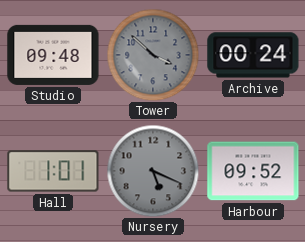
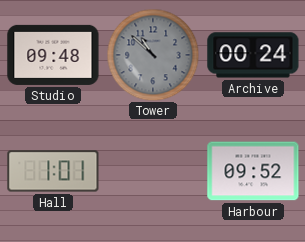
Tower: 3:52 -> 10:52
Nursery: 5:19 -> none
